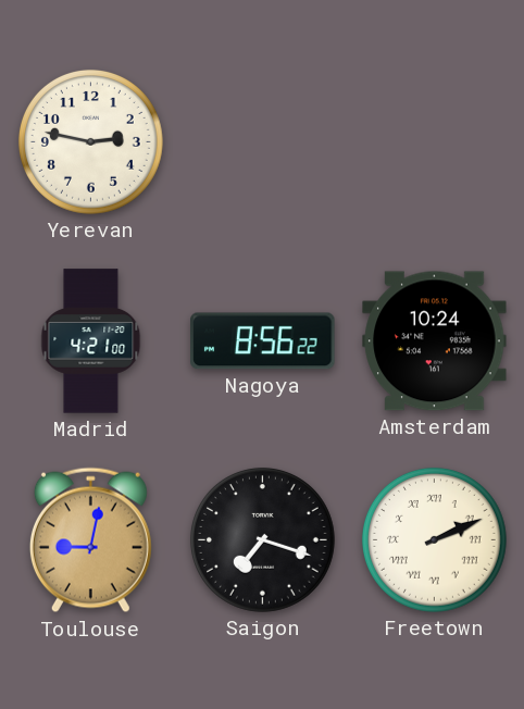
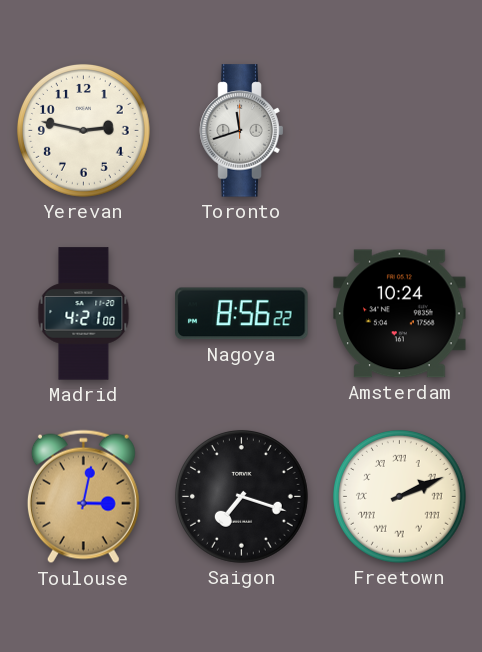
Toronto: none -> 11:42
Toulouse: 9:02 -> 3:02
